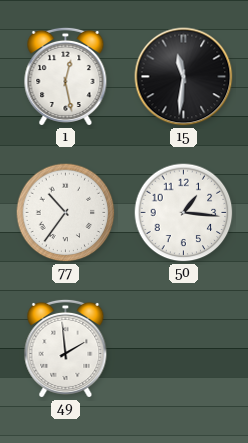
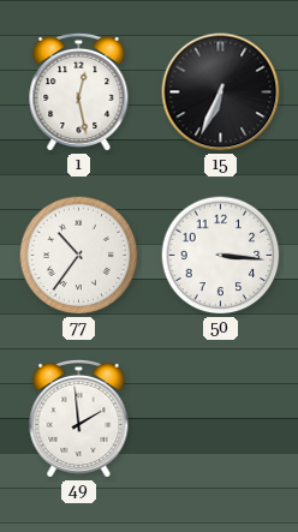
15: 11:31 -> 6:34
50: 1:16 -> 3:16
